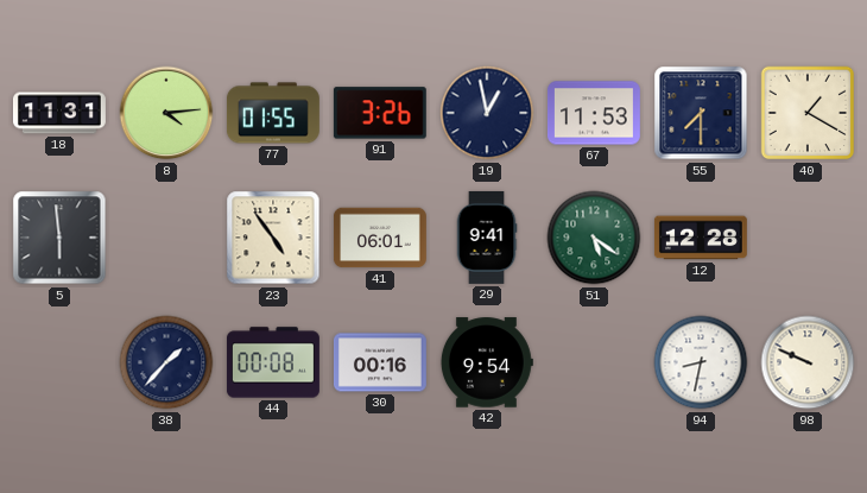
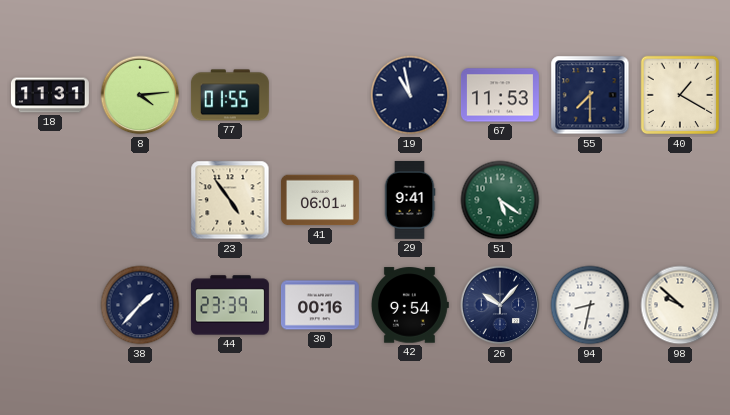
91: 3:26 -> none
19: 12:58 -> 10:58
5: 5:59 -> none
12: 12:28 -> none
44: 00:08 -> 23:39
26: none -> 10:07
98: 9:49 -> 9:52
